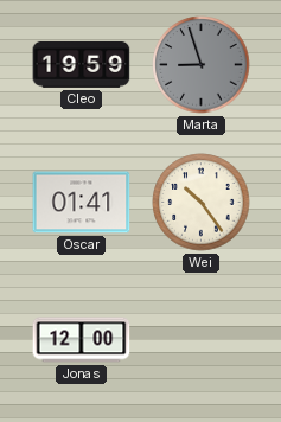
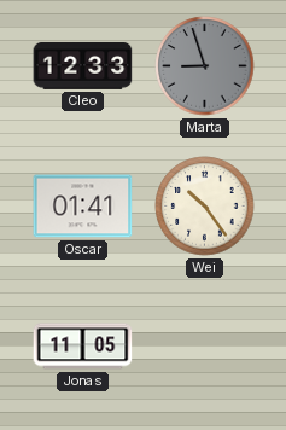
Cleo: 19:59 -> 12:33
Jonas: 12:00 -> 11:05
